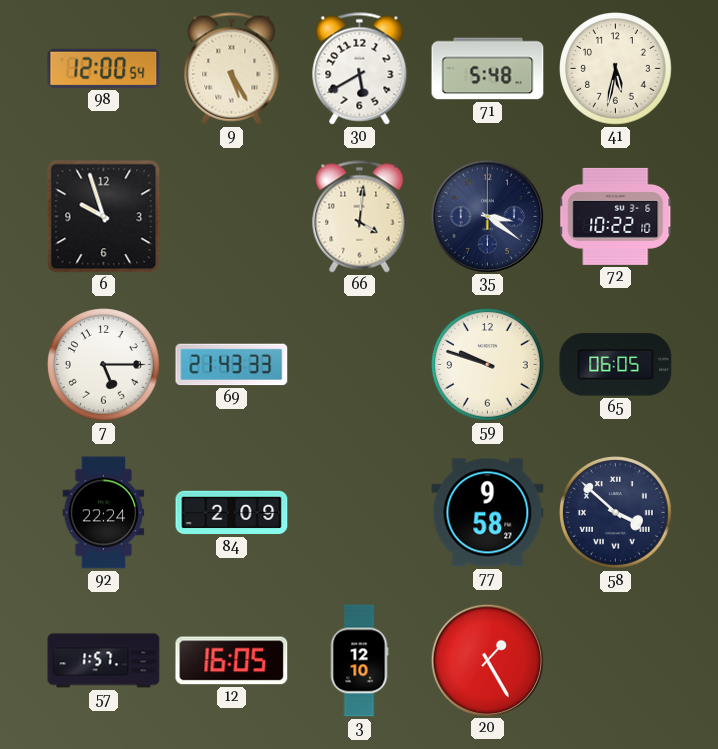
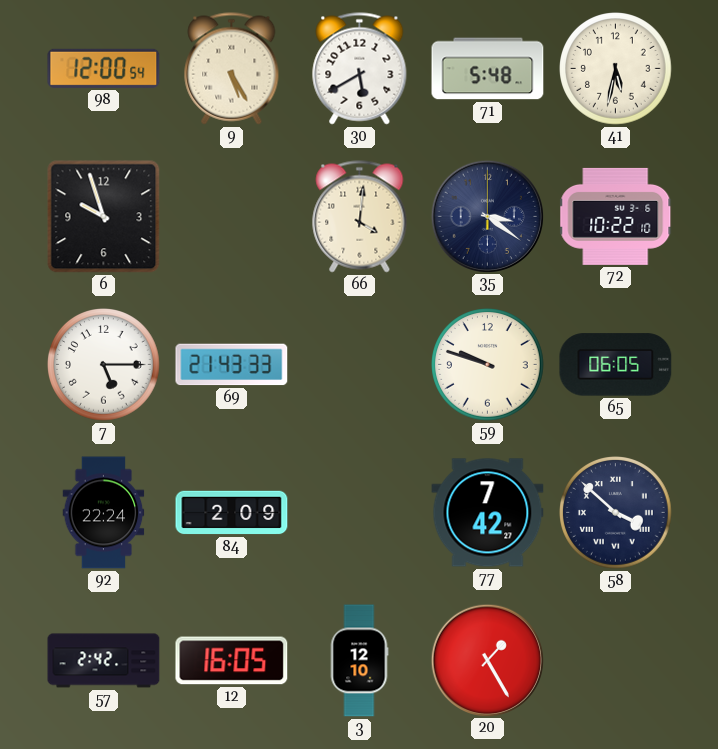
77: 9:58 -> 7:42
57: 1:57 -> 2:42
